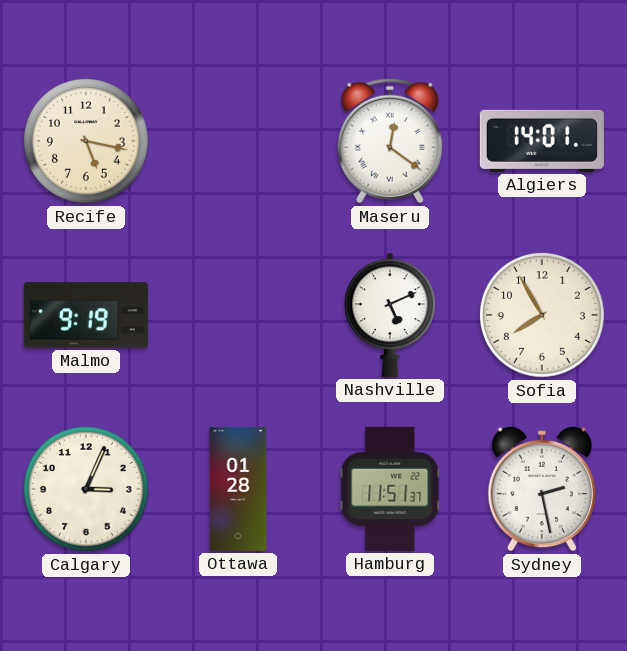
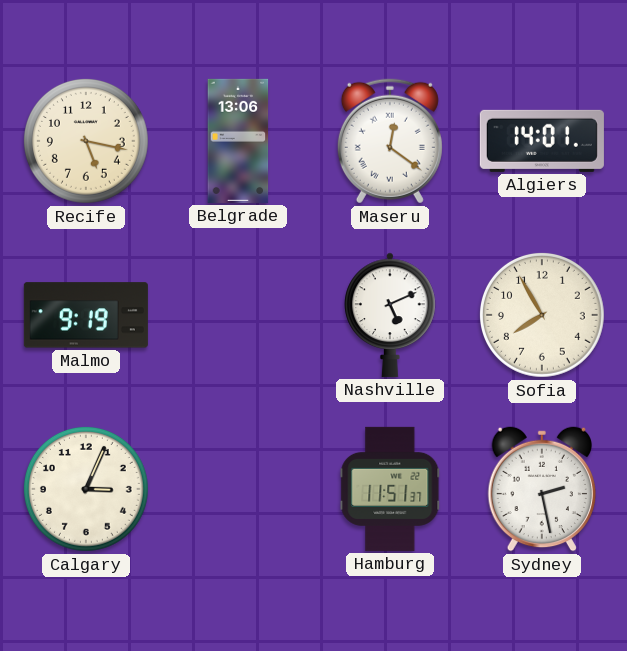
Belgrade: none -> 13:06
Ottawa: 01:28 -> none
